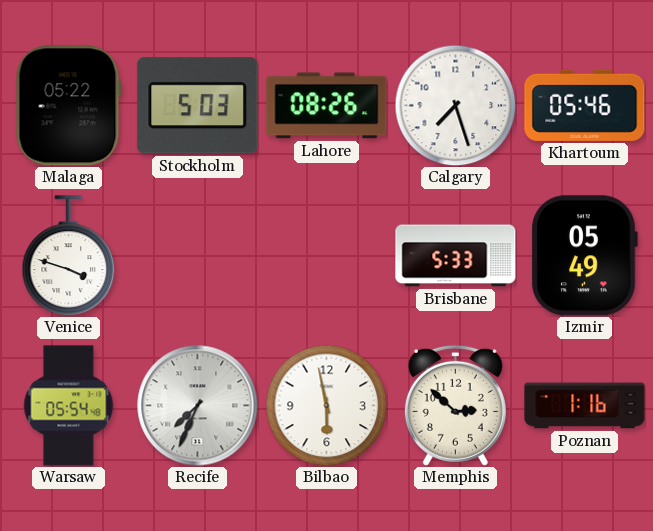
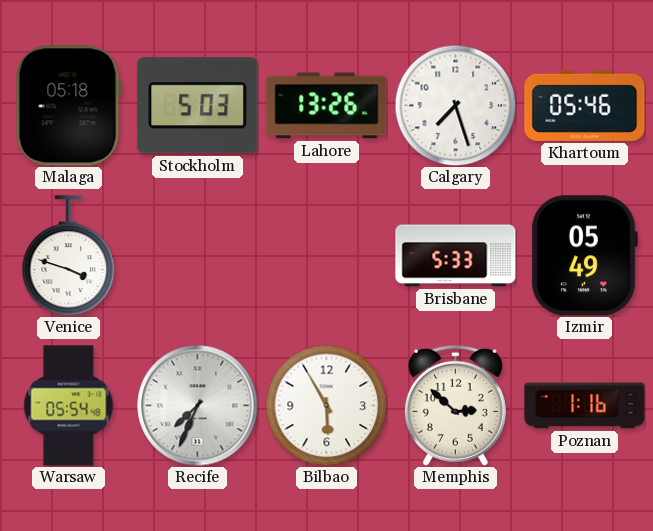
Malaga: 05:22 -> 05:18
Lahore: 08:26 -> 13:26
Bilbao: 5:58 -> 5:55
